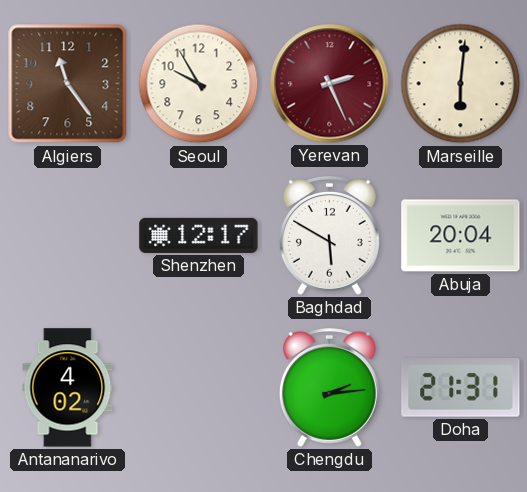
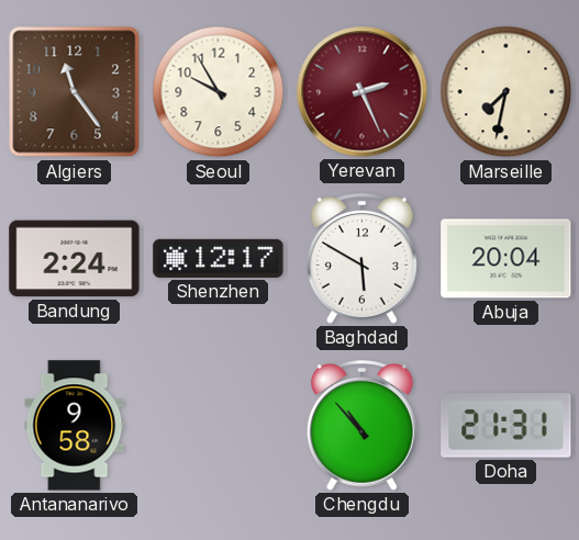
Marseille: 6:01 -> 7:32
Bandung: none -> 2:24
Antananarivo: 4:02 -> 9:58
Chengdu: 2:14 -> 10:53
